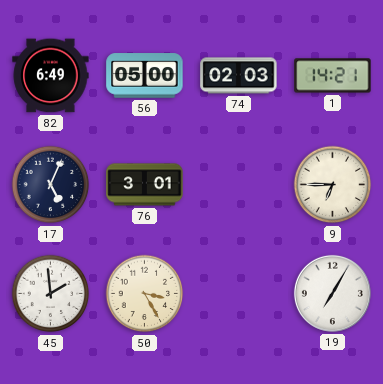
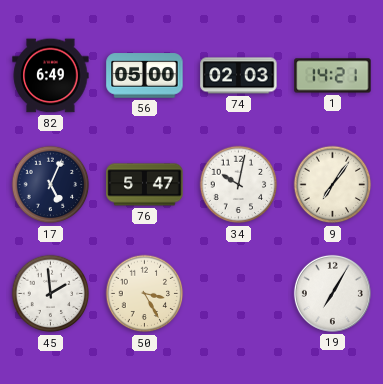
76: 3:01 -> 5:47
34: none -> 10:02
9: 6:45 -> 7:06
